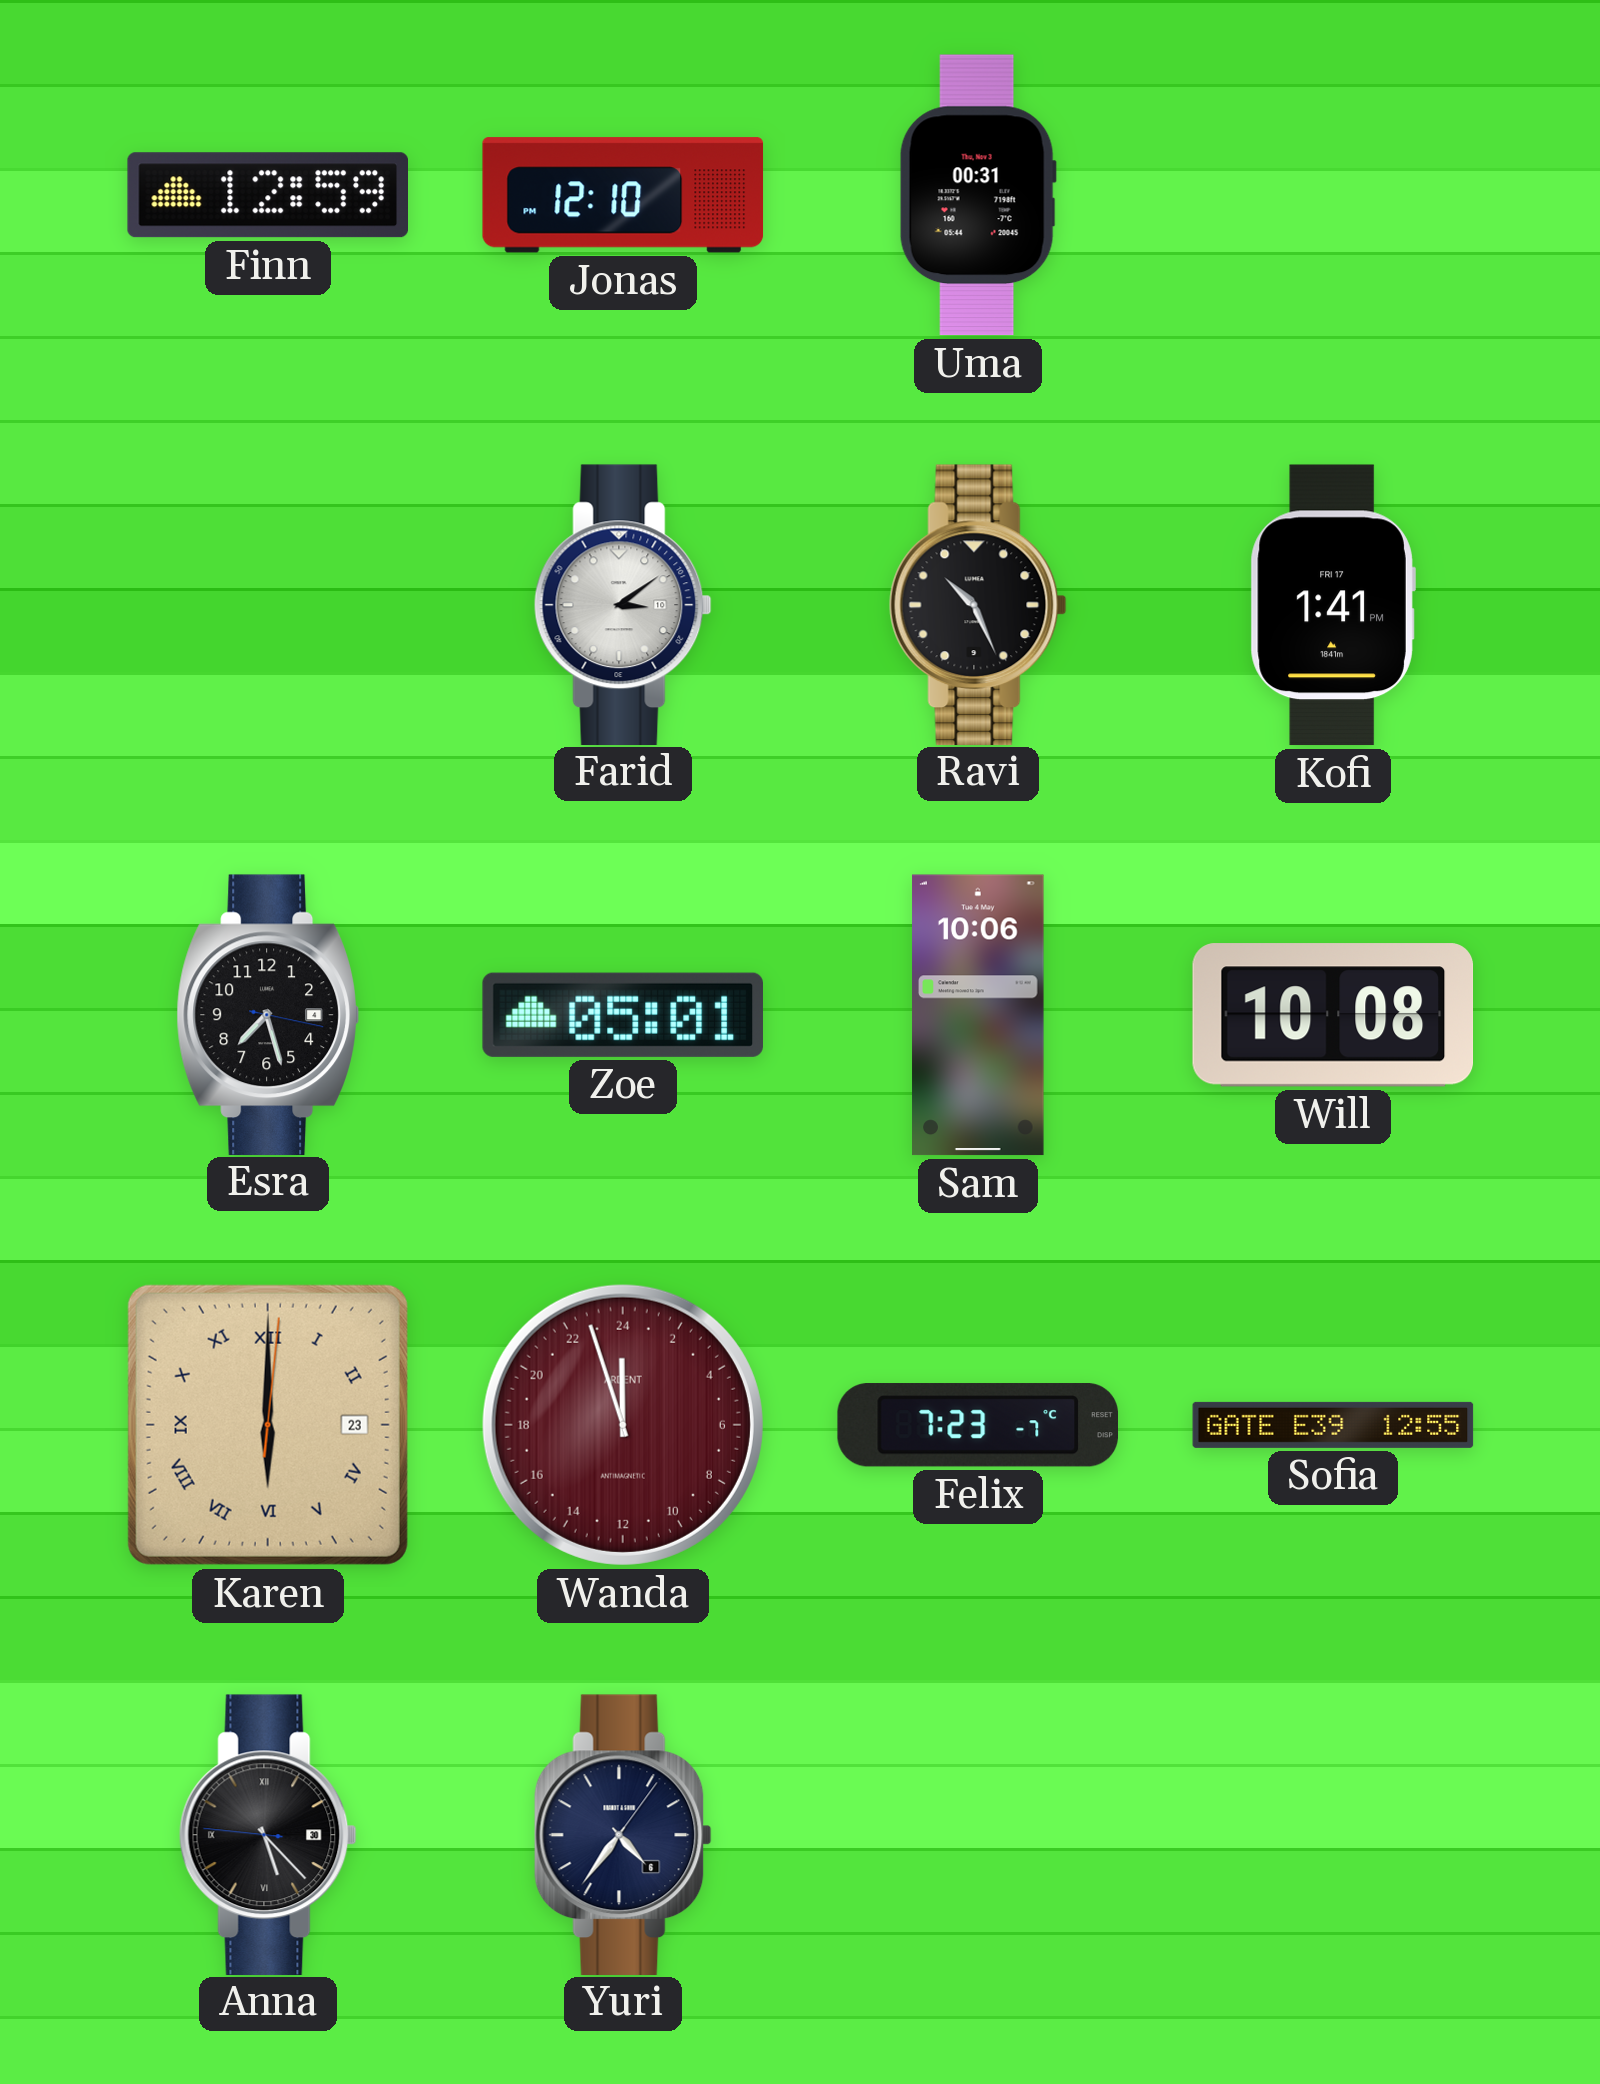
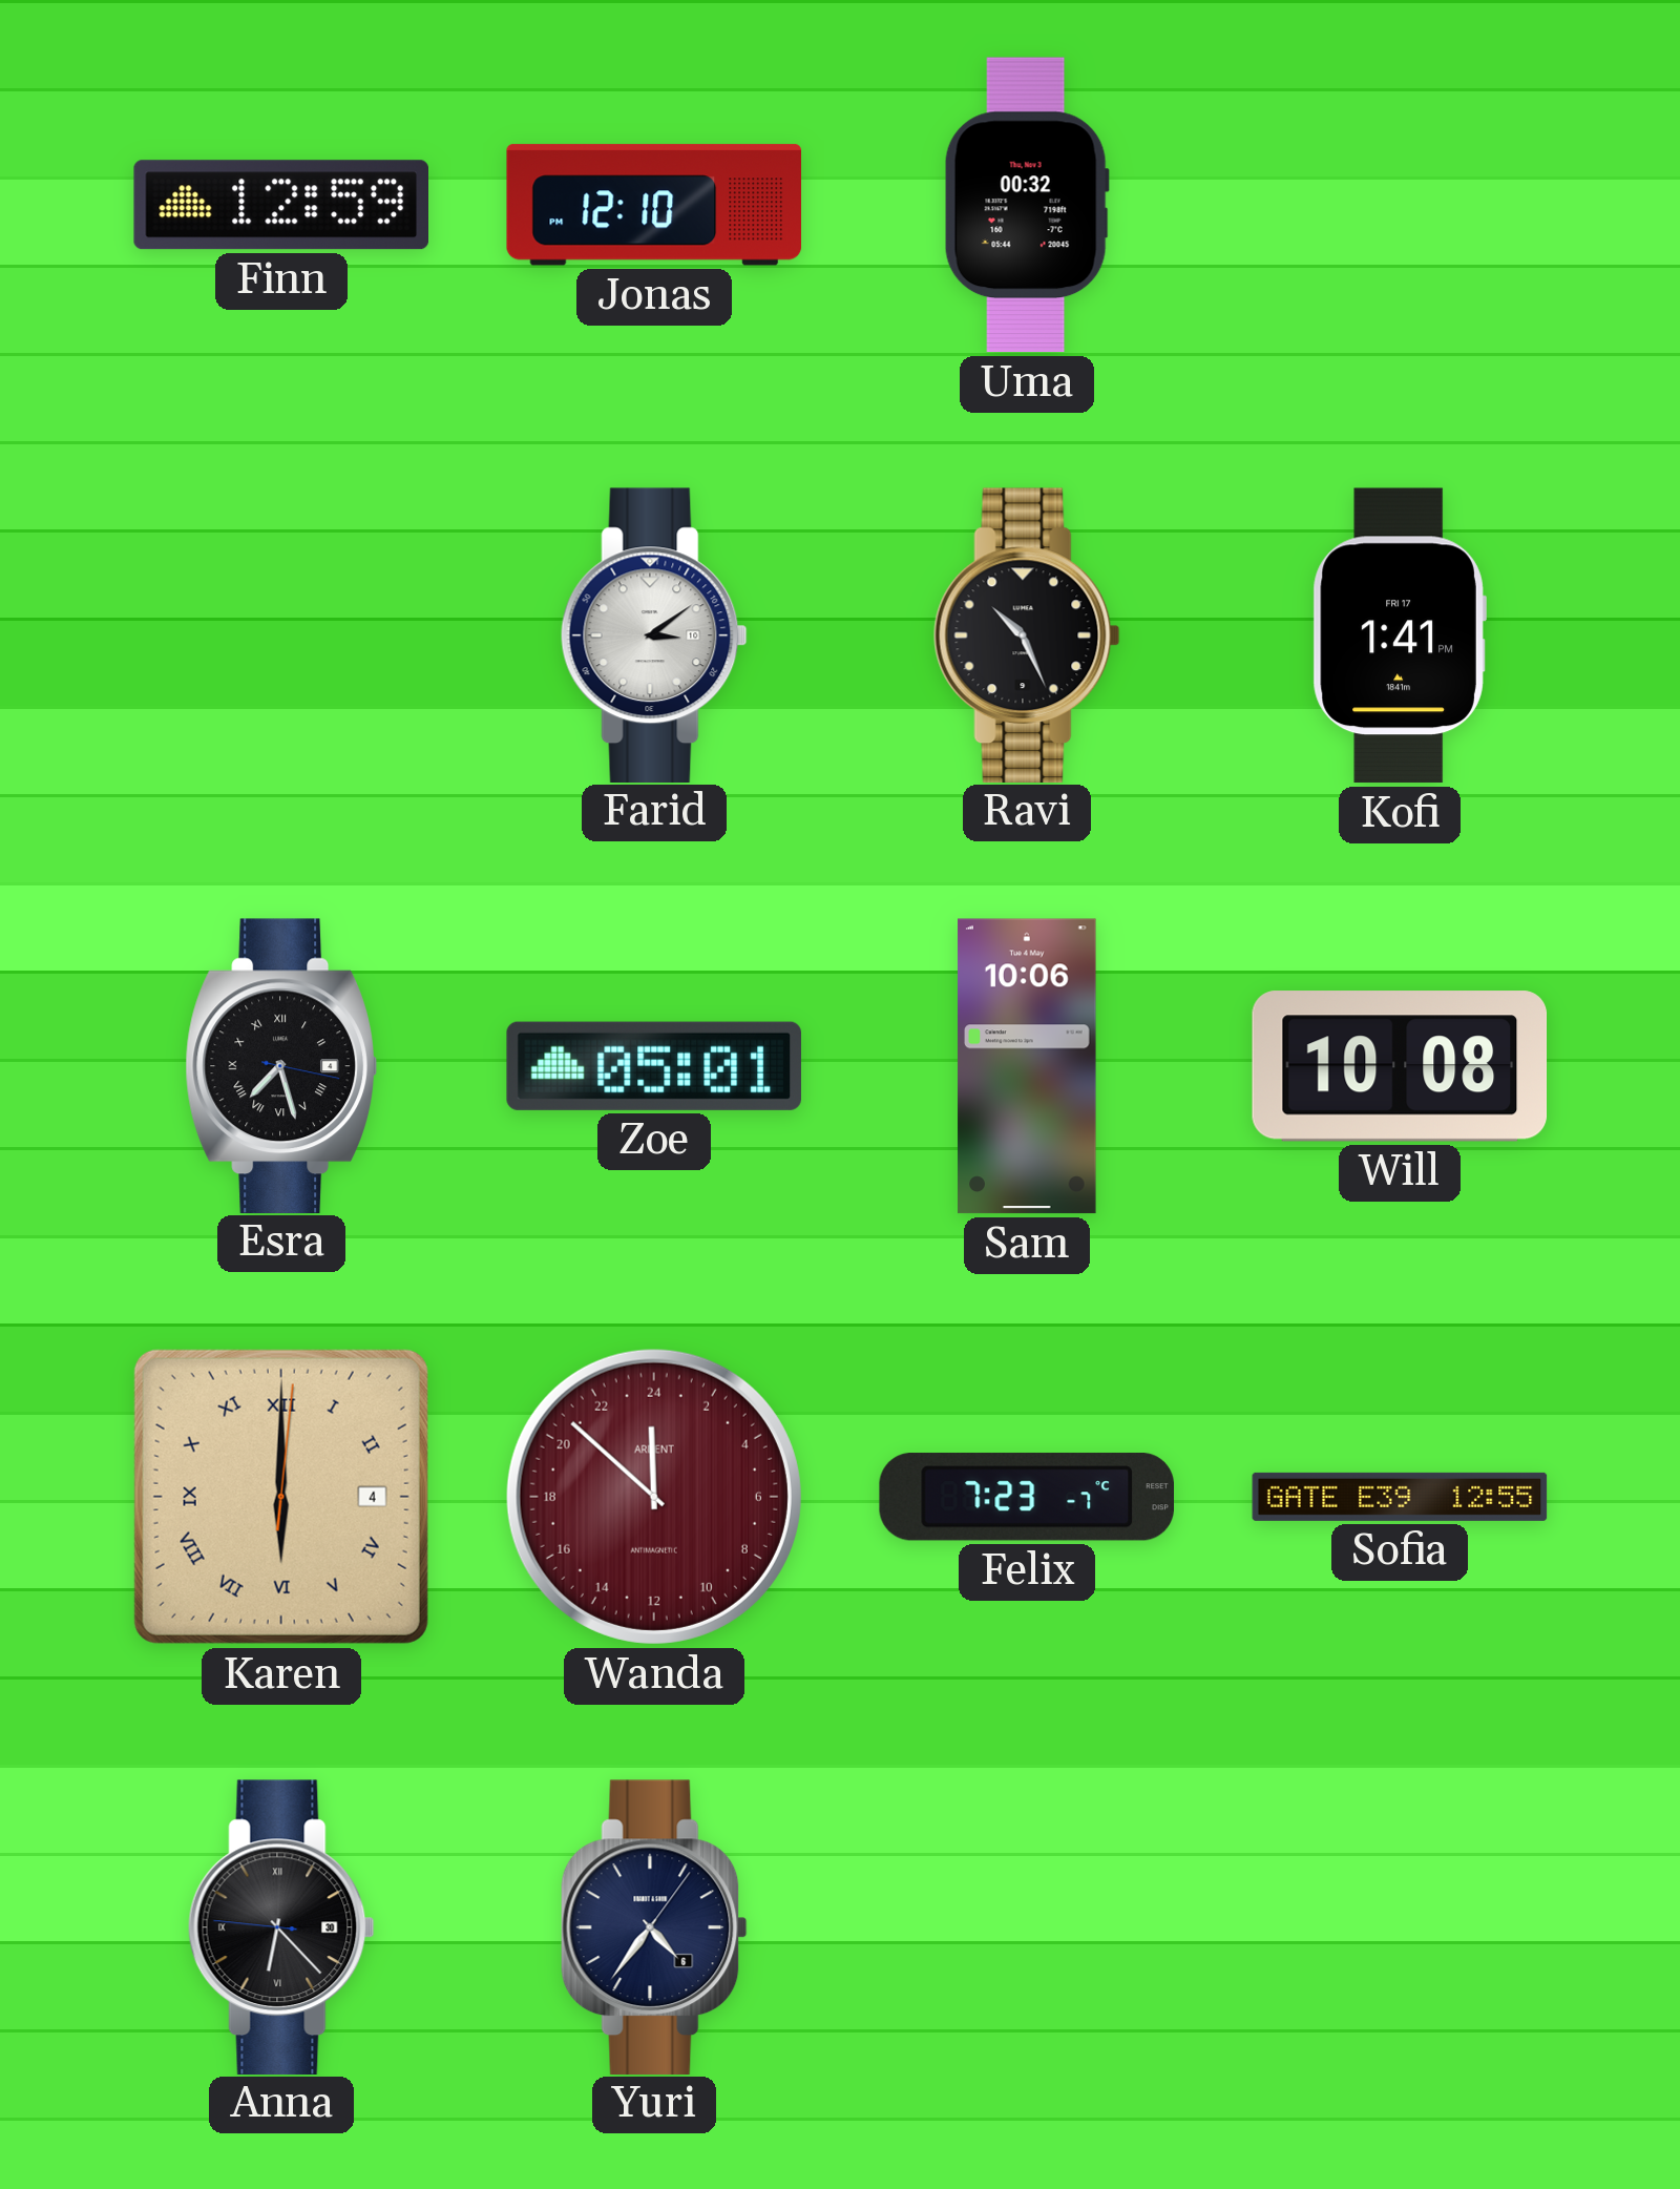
Uma: 00:31 -> 00:32
Esra numerals: Arabic -> Roman
Karen date: 23 -> 4
Wanda: 23:57 -> 23:52
Anna: 5:22 -> 6:22
